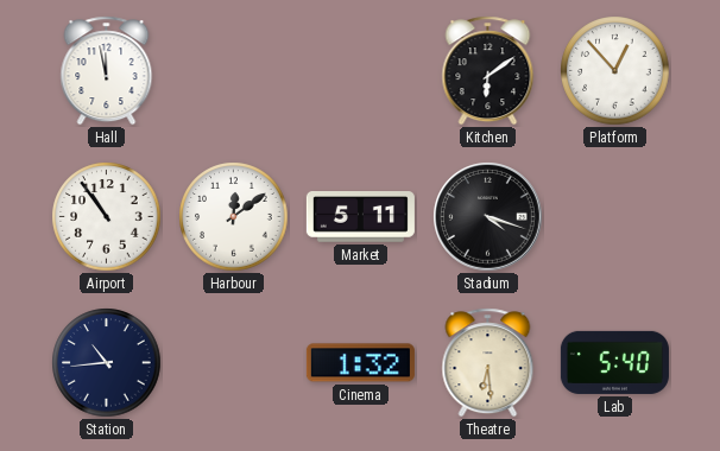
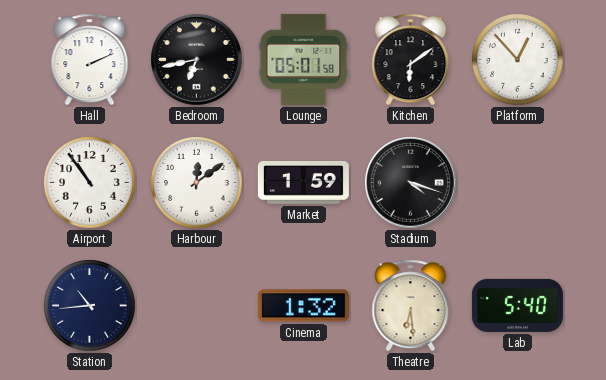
Hall: 11:58 -> 2:11
Bedroom: none -> 6:43
Lounge: none -> 05:01
Market: 5:11 -> 1:59
